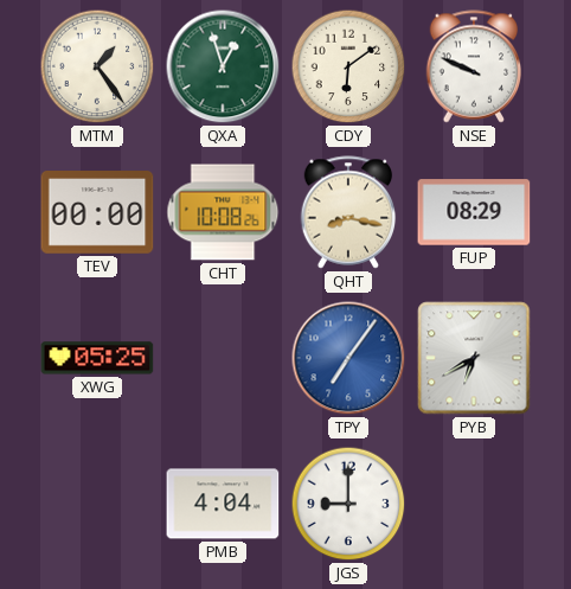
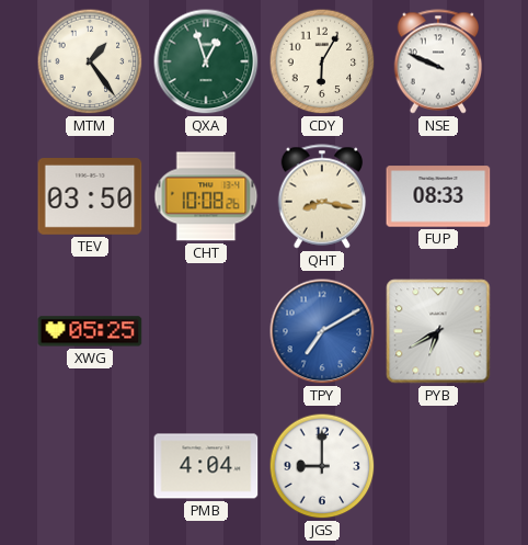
CDY: 6:09 -> 6:05
TEV: 00:00 -> 03:50
FUP: 08:29 -> 08:33
TPY: 7:06 -> 7:10
